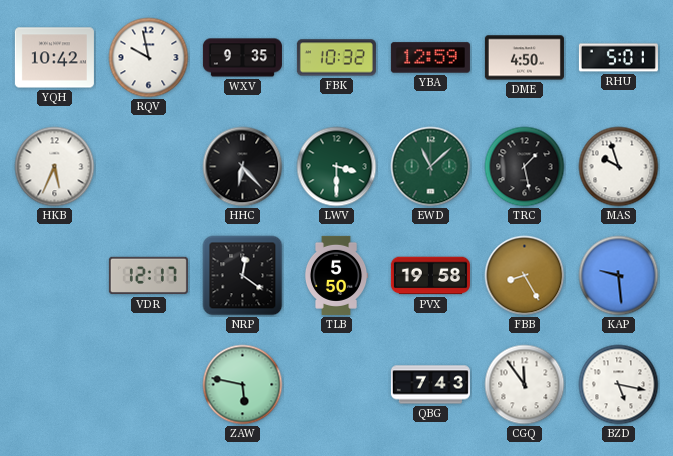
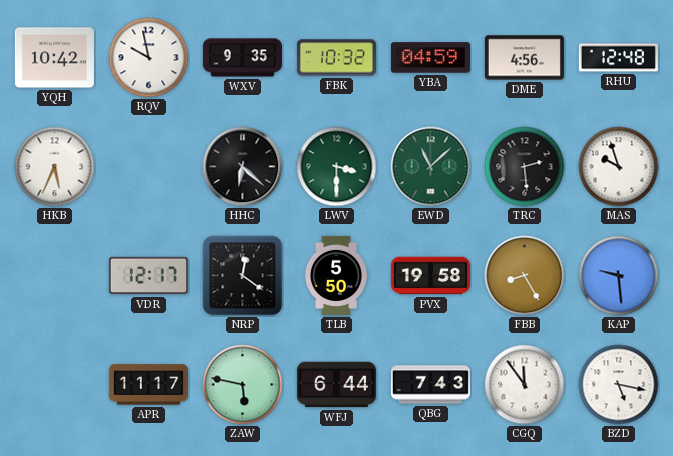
YBA: 12:59 -> 04:59
DME: 4:50 -> 4:56
RHU: 5:01 -> 12:48
HHC: 6:23 -> 6:22
TRC: 1:28 -> 2:29
APR: none -> 11:17
WFJ: none -> 6:44
